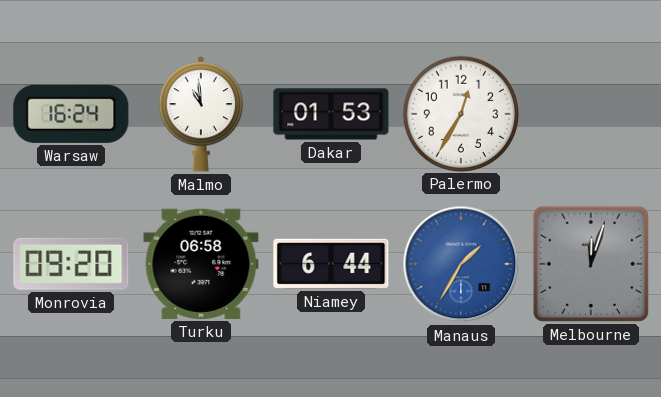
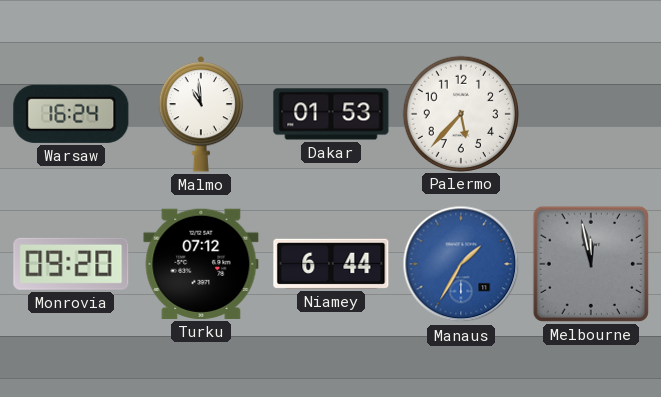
Palermo: 12:35 -> 5:37
Turku: 06:58 -> 07:12
Melbourne: 12:03 -> 11:58
